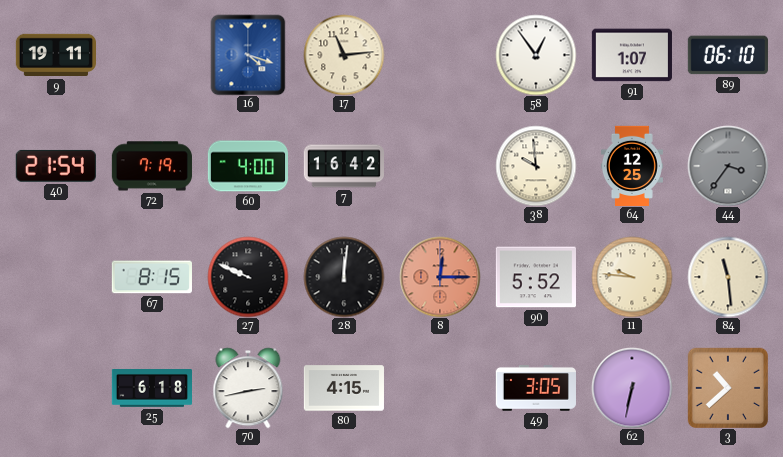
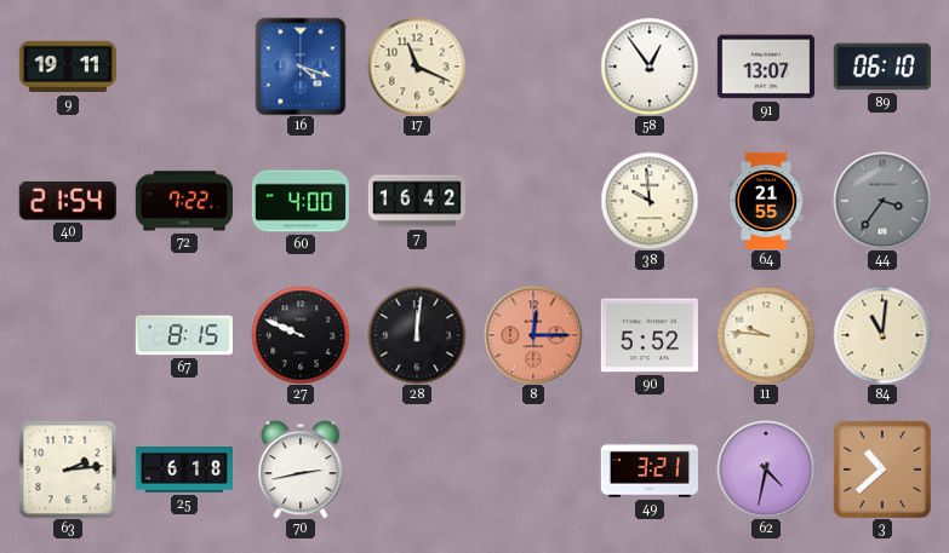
17: 11:14 -> 11:19
91: 1:07 -> 13:07
72: 7:19 -> 7:22
64: 12:25 -> 21:55
84: 11:29 -> 11:01
63: none -> 2:14
80: 4:15 -> none
49: 3:05 -> 3:21
62: 6:32 -> 4:32
